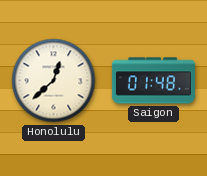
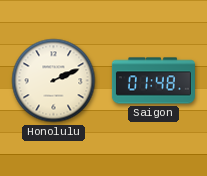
Honolulu: 12:38 -> 2:11
